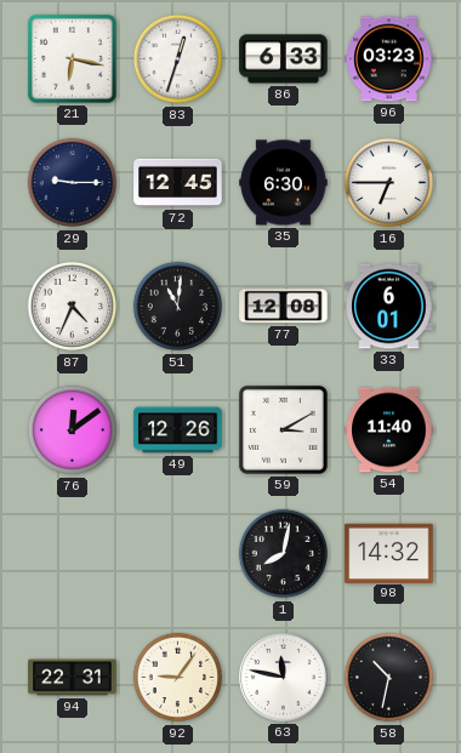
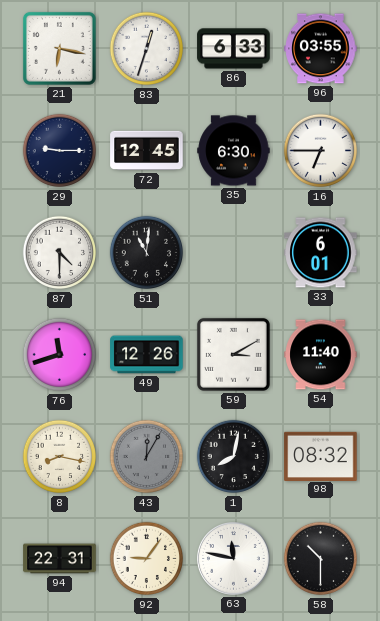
96: 03:23 -> 03:55
87: 4:34 -> 4:30
77: 12:08 -> none
76: 12:09 -> 11:42
8: none -> 8:17
43: none -> 12:05
98: 14:32 -> 08:32
58: 10:32 -> 10:30
